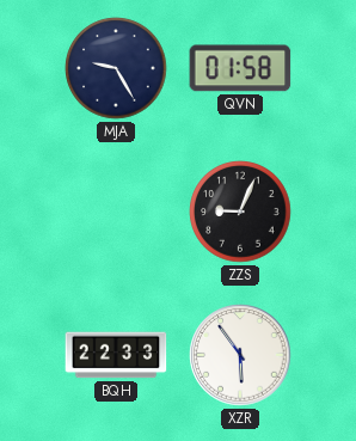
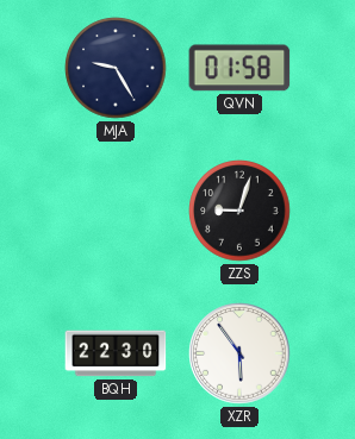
ZZS: 9:04 -> 9:03
BQH: 22:33 -> 22:30
